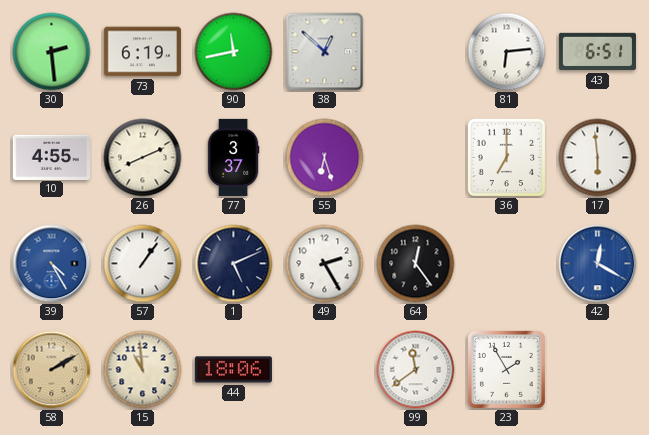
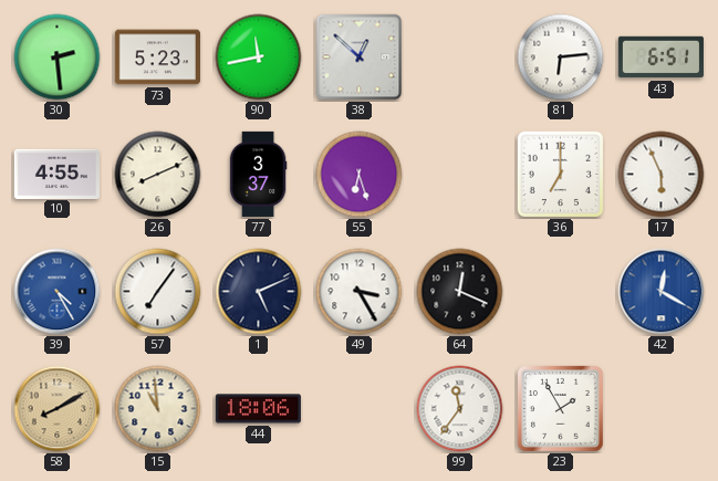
73: 6:19 -> 5:23
17: 5:59 -> 5:56
57: 1:06 -> 7:06
49: 2:25 -> 3:25
64: 12:24 -> 12:19
58: 2:10 -> 8:10
99: 11:39 -> 11:36
